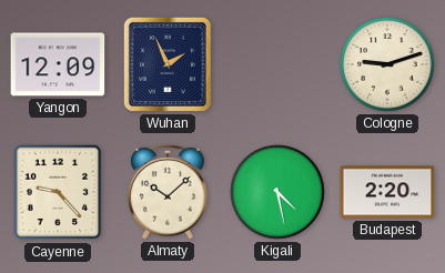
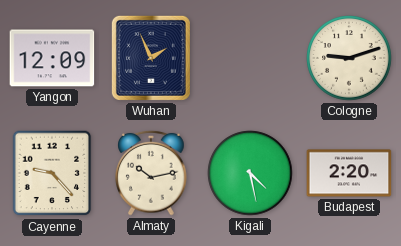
Almaty: 10:08 -> 10:13
